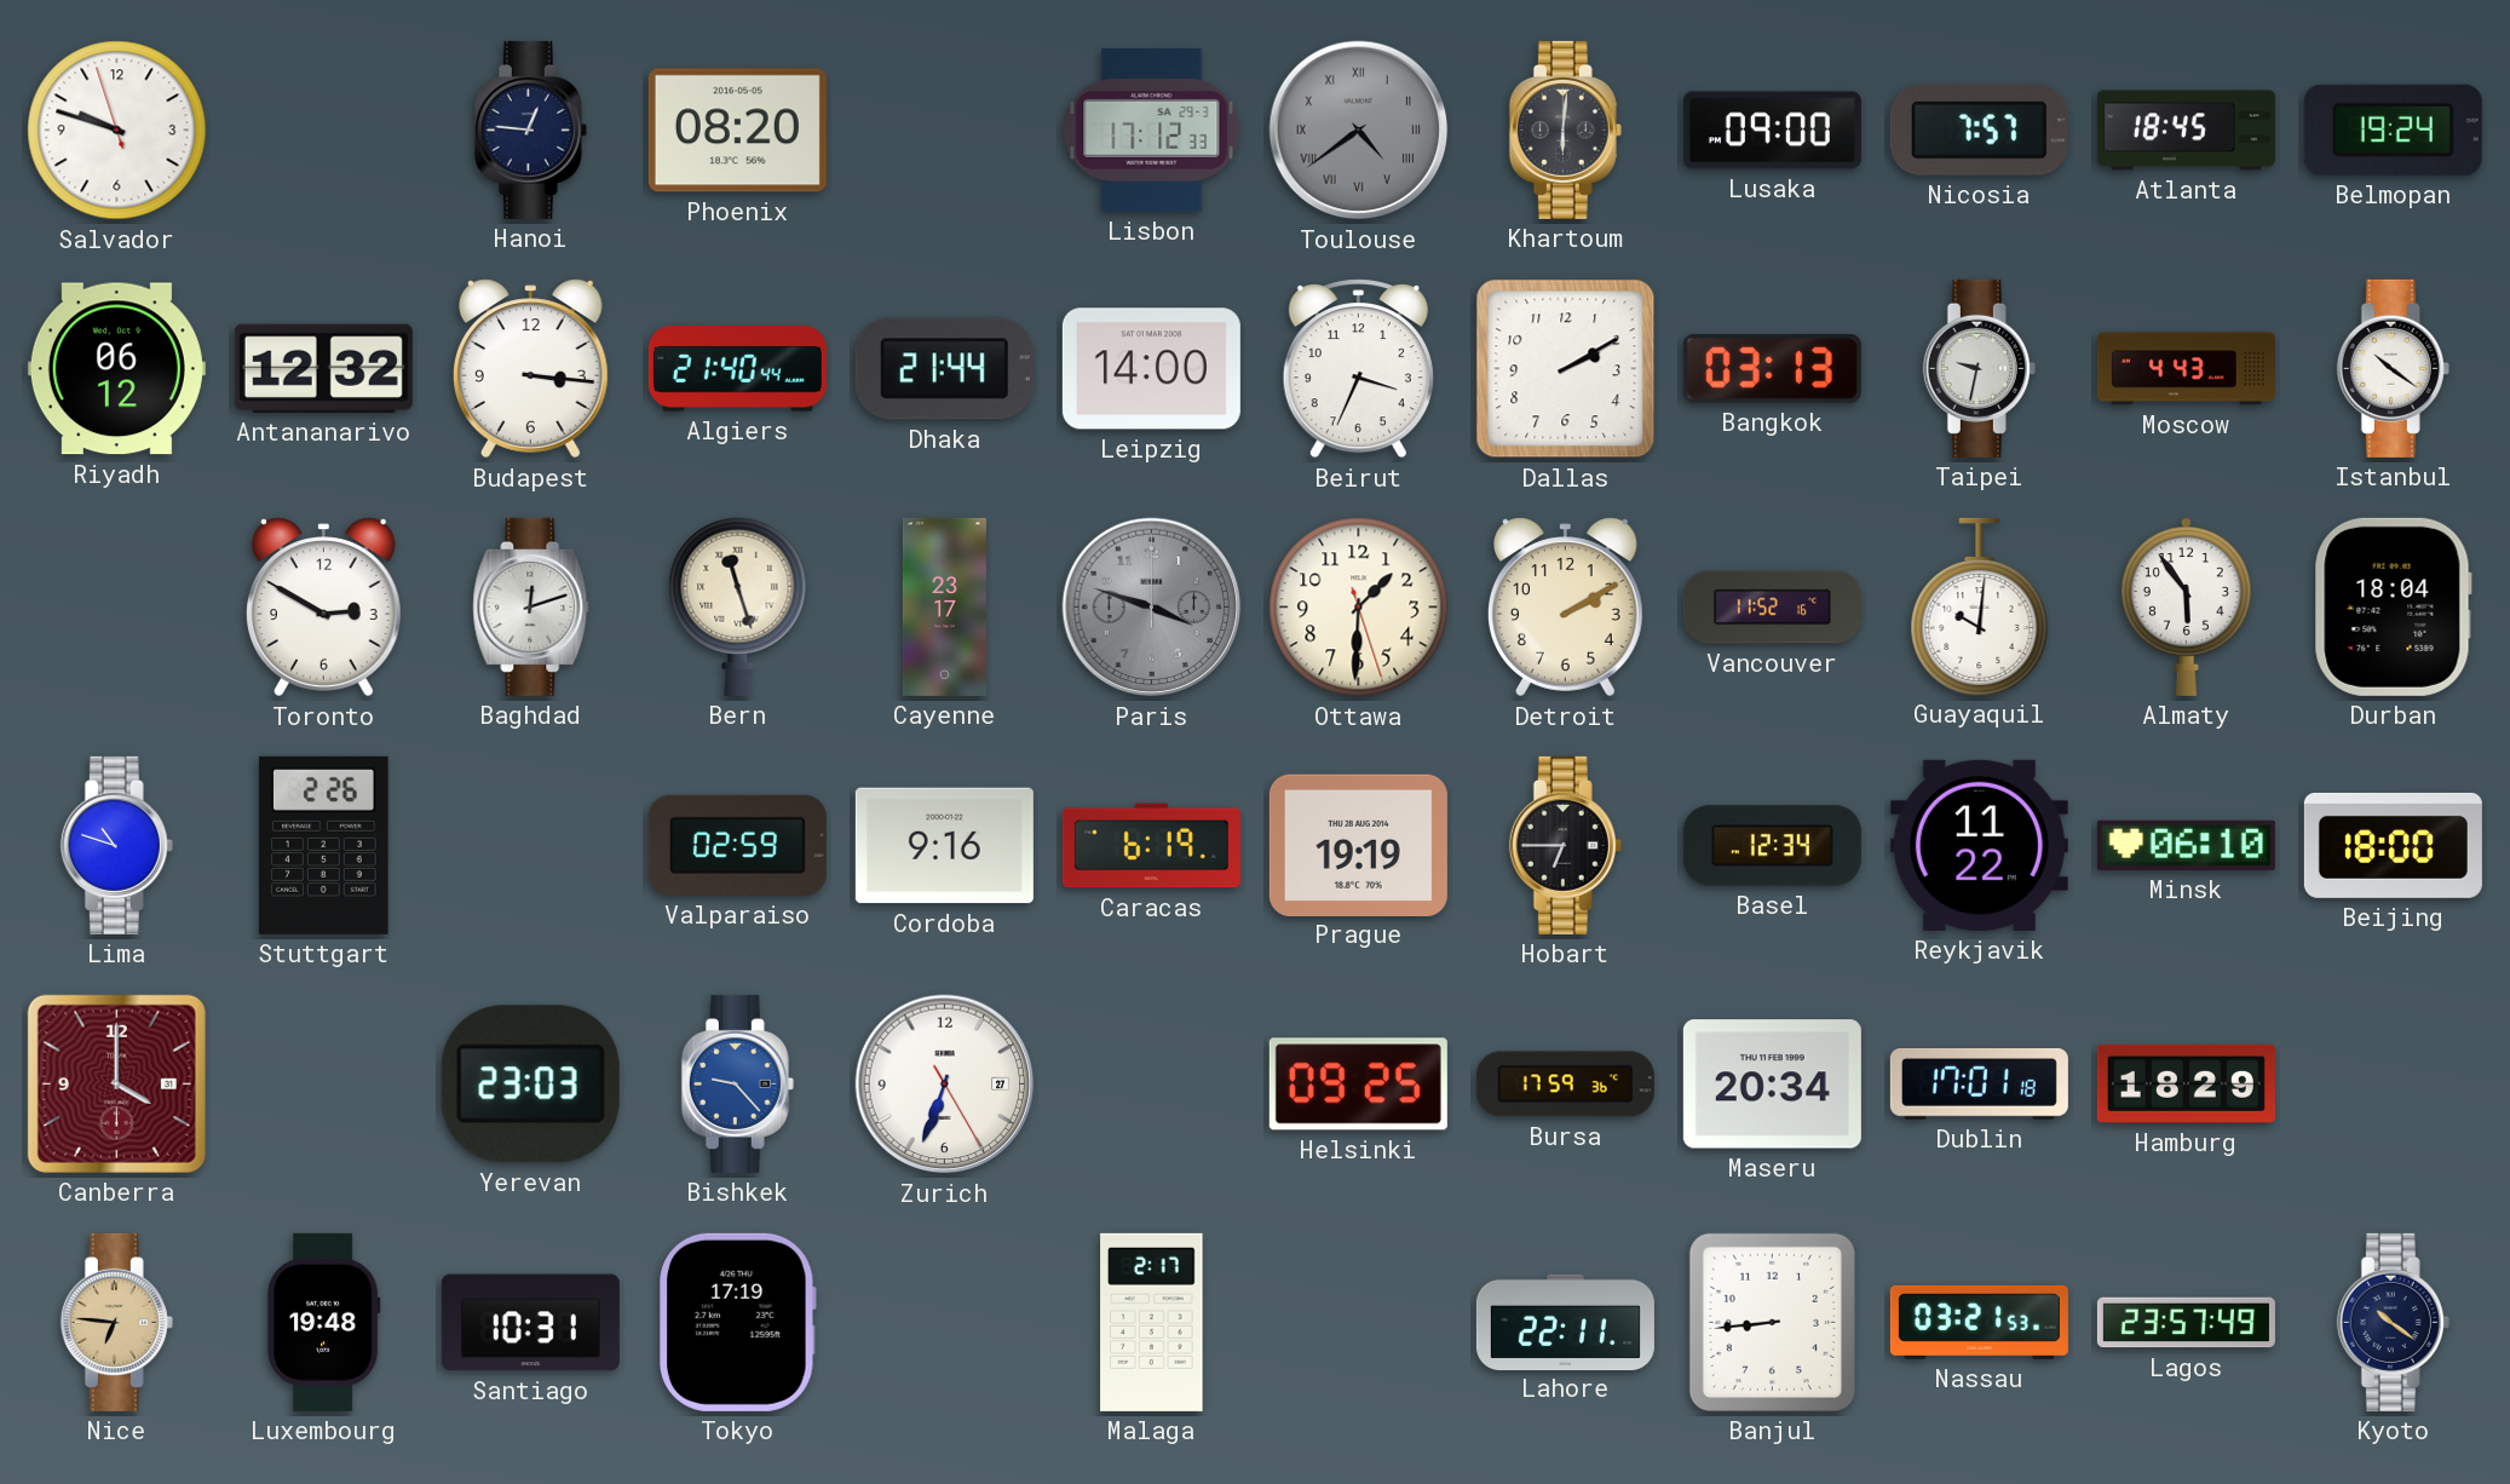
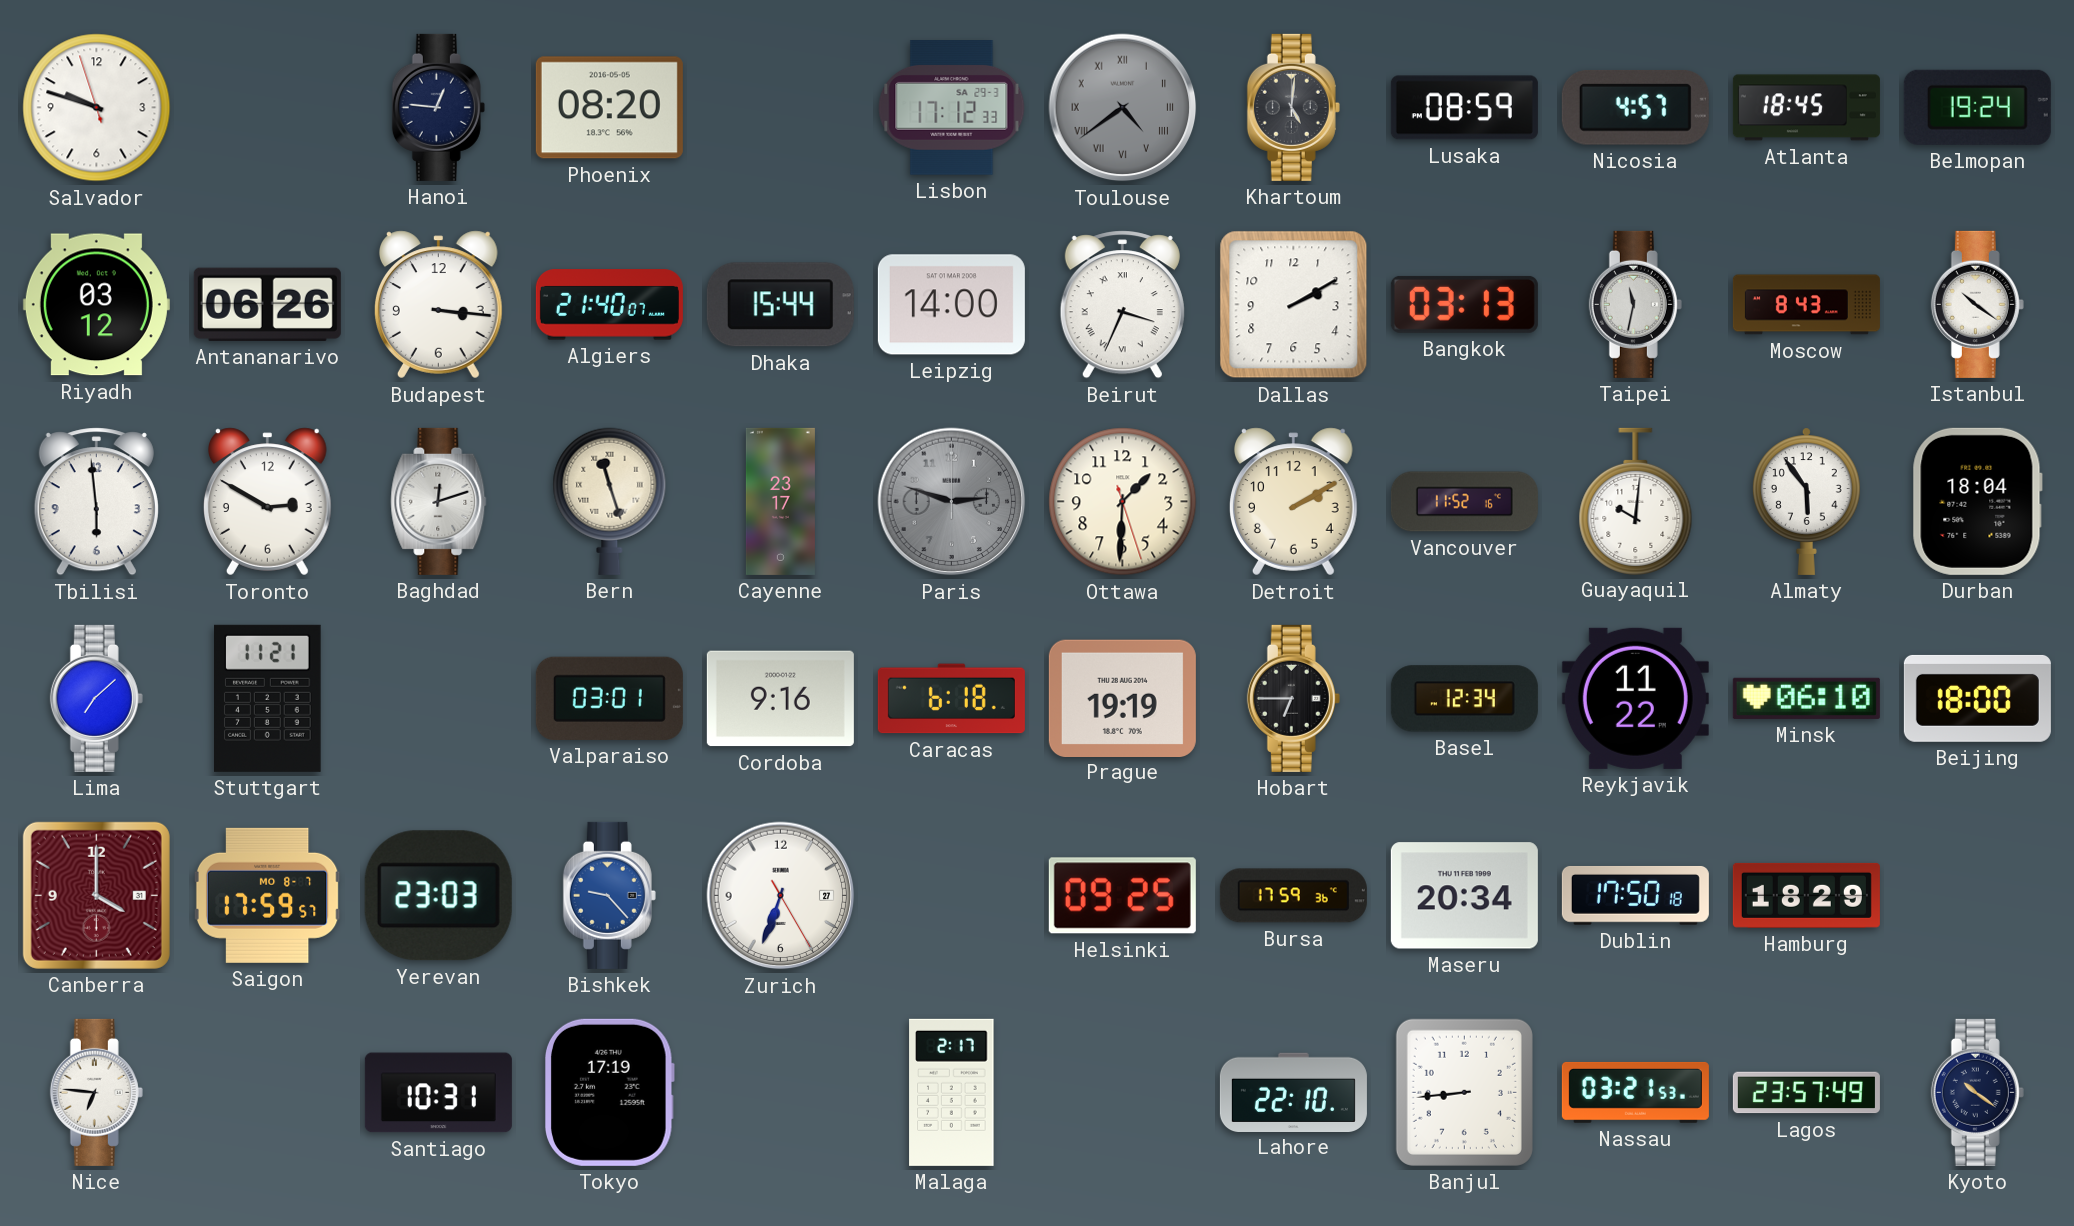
Khartoum: 6:01 -> 5:01
Lusaka: 09:00 -> 08:59
Nicosia: 7:57 -> 4:57
Riyadh: 06:12 -> 03:12
Antananarivo: 12:32 -> 06:26
Algiers: 21:40:44 -> 21:40:07
Dhaka: 21:44 -> 15:44
Beirut numerals: Arabic -> Roman
Taipei: 9:32 -> 11:32
Moscow: 4:43 -> 8:43
Tbilisi: none -> 5:59
Paris: 3:48 -> 2:48
Lima: 10:48 -> 7:08
Stuttgart: 2:26 -> 11:21
Valparaiso: 02:59 -> 03:01
Caracas: 6:19 -> 6:18
Saigon: none -> 17:59
Dublin: 17:01 -> 17:50
Nice dial: champagne -> white
Luxembourg: 19:48 -> none
Lahore: 22:11 -> 22:10
